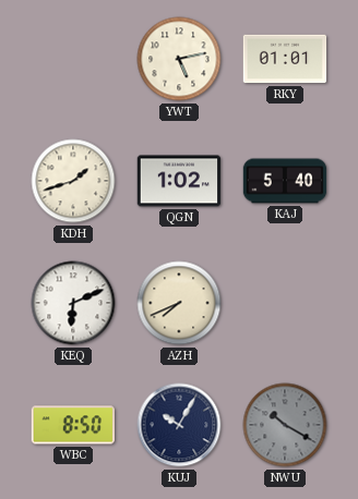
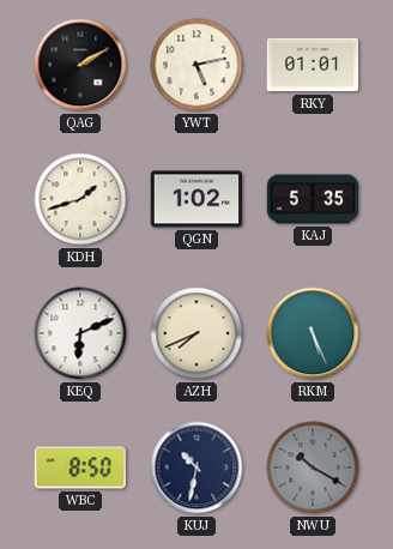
QAG: none -> 2:10
KAJ: 5:40 -> 5:35
RKM: none -> 5:26
KUJ: 10:05 -> 10:32
